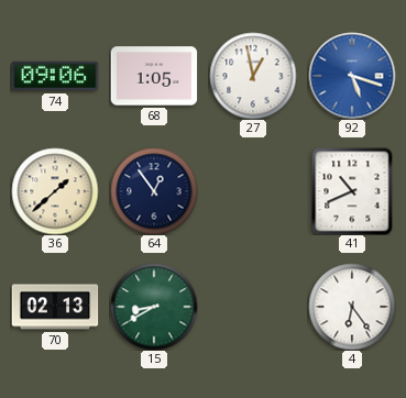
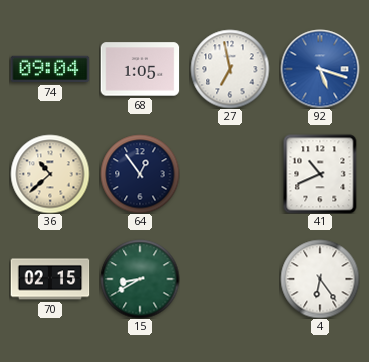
74: 09:06 -> 09:04
27: 12:58 -> 6:58
36: 1:38 -> 10:38
70: 02:13 -> 02:15
